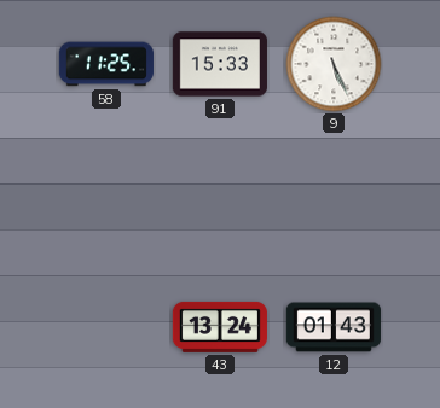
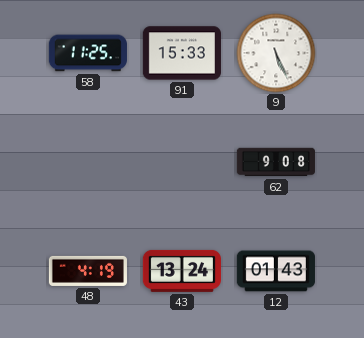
62: none -> 9:08
48: none -> 4:19
